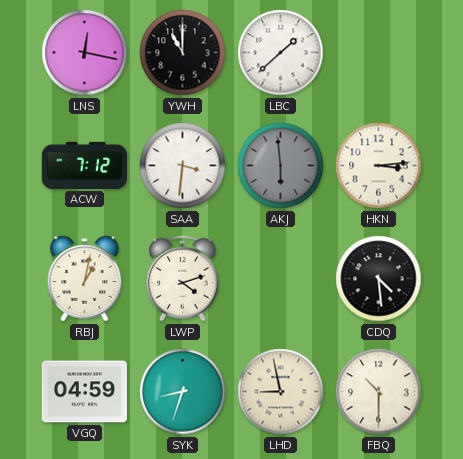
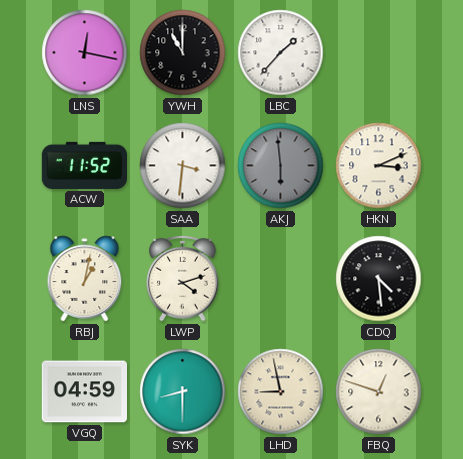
LBC: 1:38 -> 1:37
ACW: 7:12 -> 11:52
HKN: 3:14 -> 3:11
SYK: 8:33 -> 8:30
FBQ: 10:30 -> 12:48
